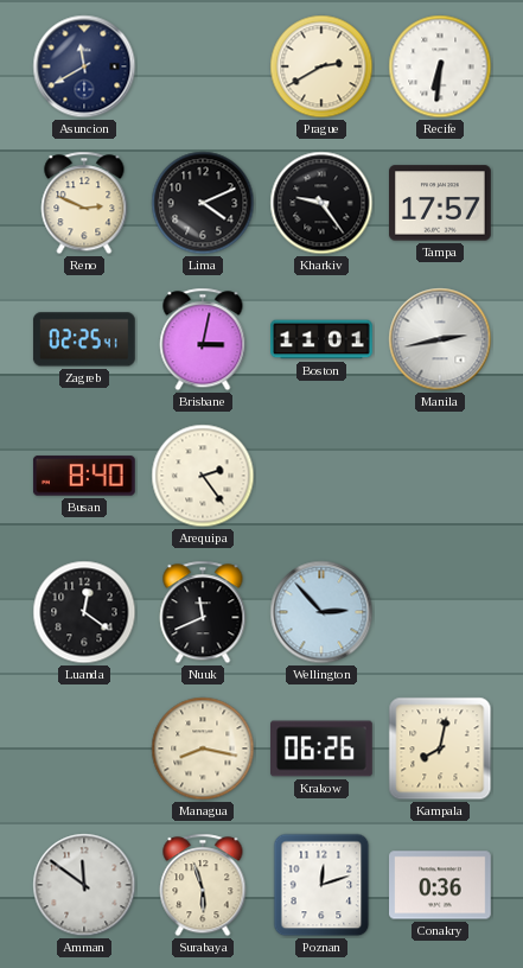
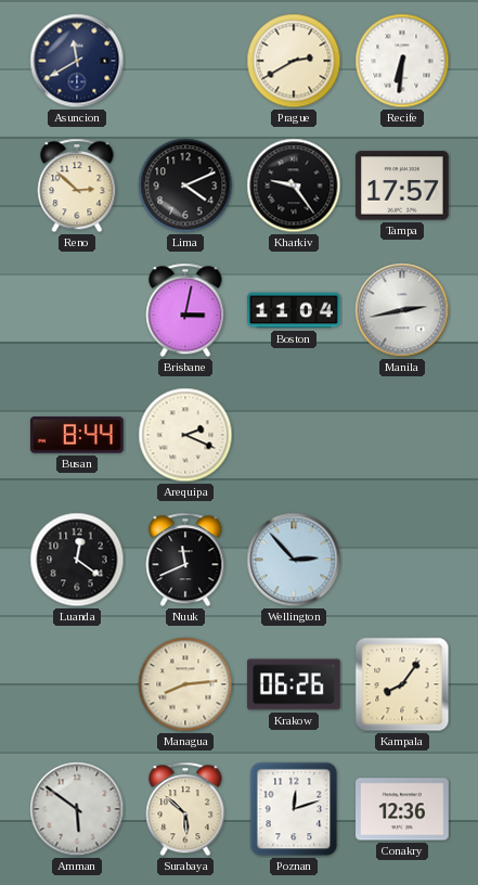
Reno: 2:49 -> 2:52
Zagreb: 02:25 -> none
Boston: 11:01 -> 11:04
Busan: 8:40 -> 8:44
Arequipa: 2:24 -> 2:19
Managua: 8:17 -> 8:14
Kampala: 8:02 -> 8:06
Amman: 11:51 -> 5:51
Surabaya: 5:57 -> 5:52
Conakry: 0:36 -> 12:36
